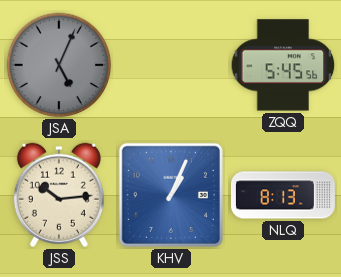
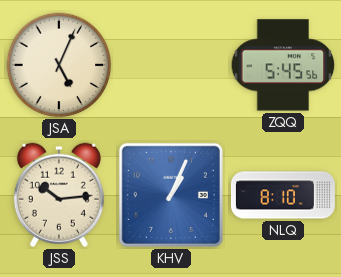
JSA dial: grey -> cream
NLQ: 8:13 -> 8:10
